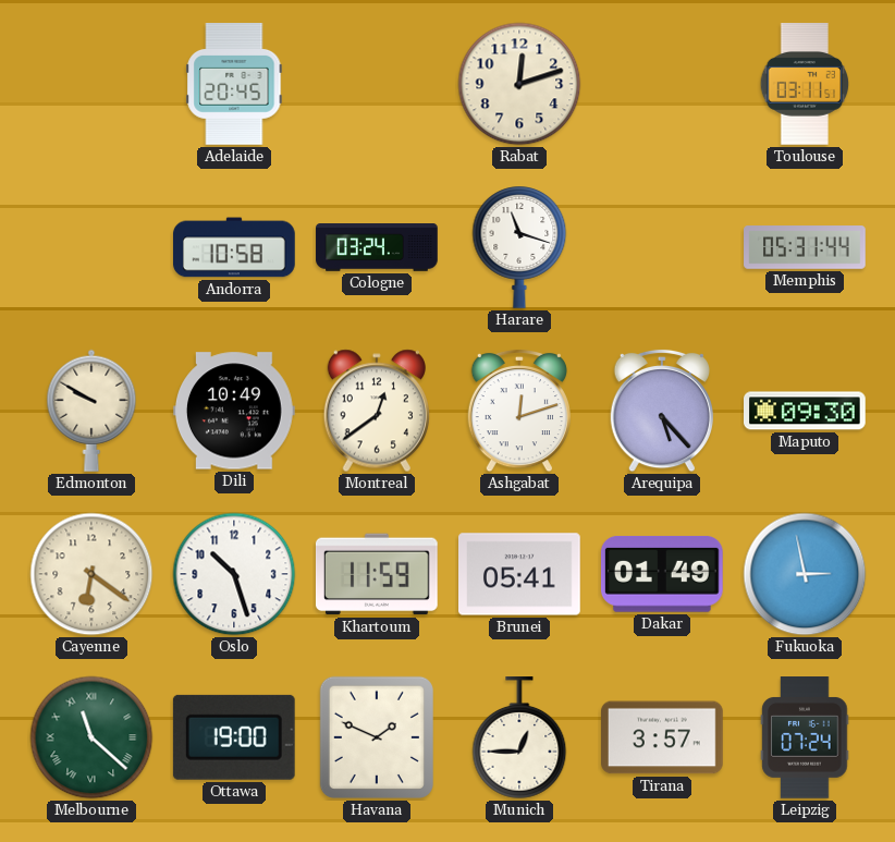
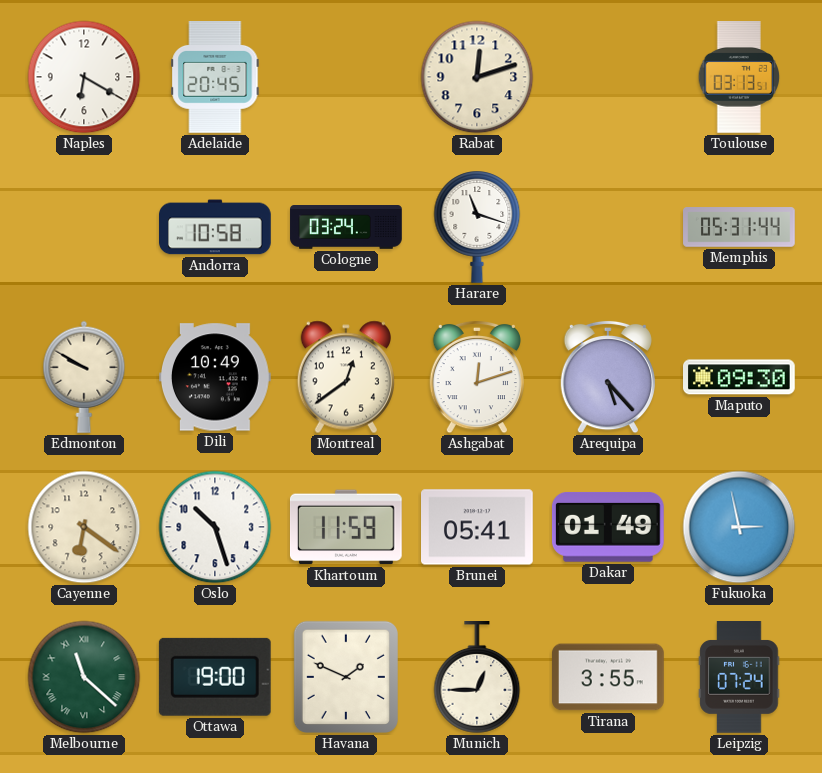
Naples: none -> 6:20
Toulouse: 03:11 -> 03:13
Tirana: 3:57 -> 3:55
